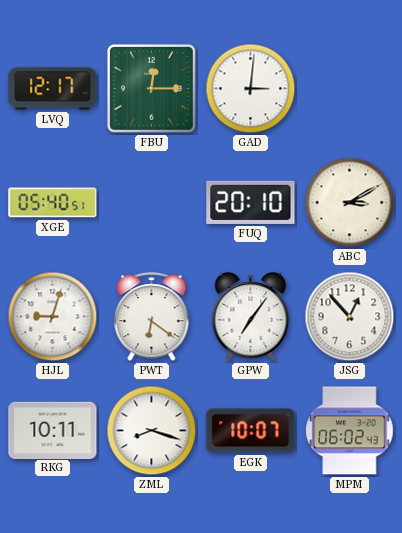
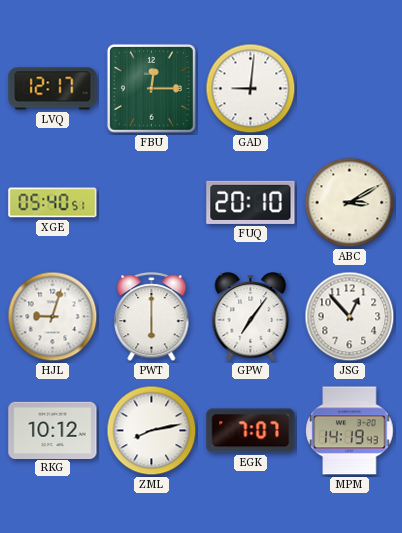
GAD: 3:01 -> 9:01
PWT: 6:21 -> 6:00
RKG: 10:11 -> 10:12
ZML: 8:18 -> 8:13
EGK: 10:07 -> 7:07
MPM: 06:02 -> 14:19
